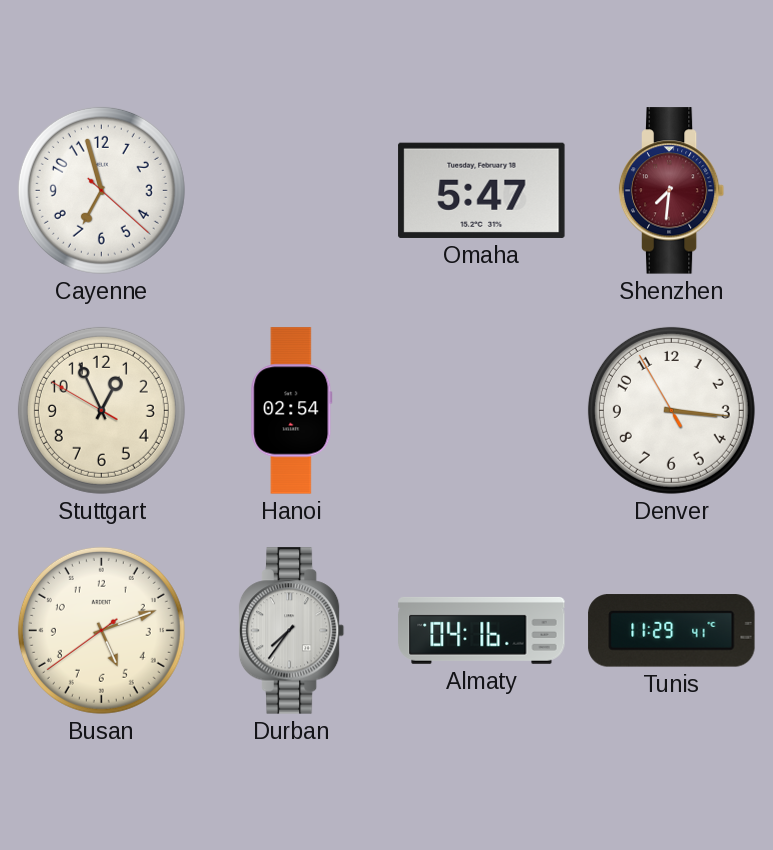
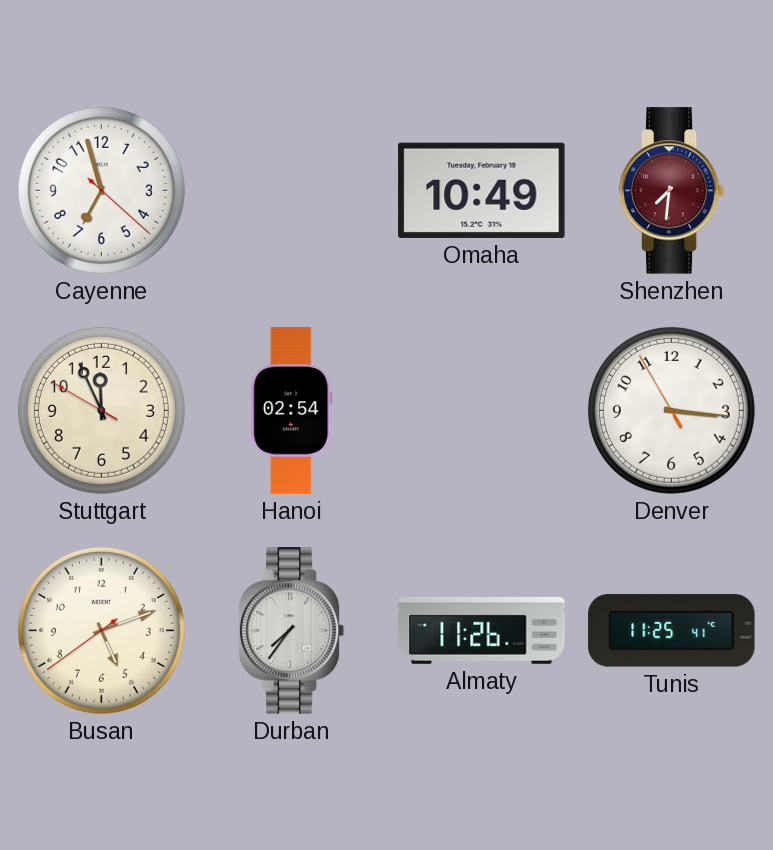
Omaha: 5:47 -> 10:49
Stuttgart: 12:55 -> 11:55
Almaty: 04:16 -> 11:26
Tunis: 11:29 -> 11:25
